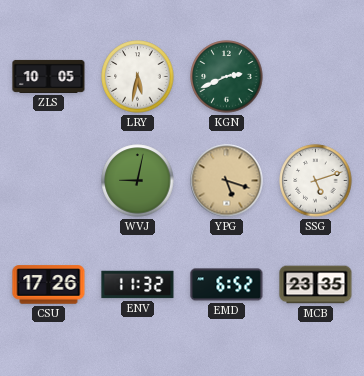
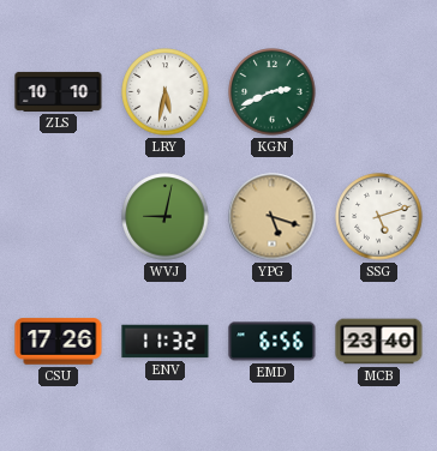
ZLS: 10:05 -> 10:10
EMD: 6:52 -> 6:56
MCB: 23:35 -> 23:40
